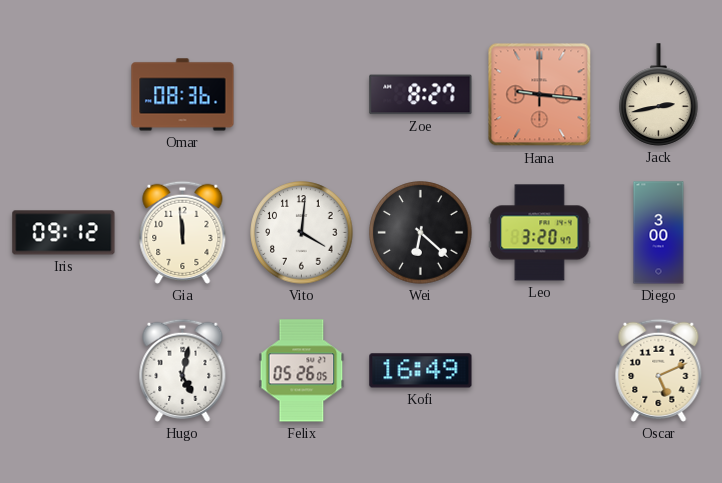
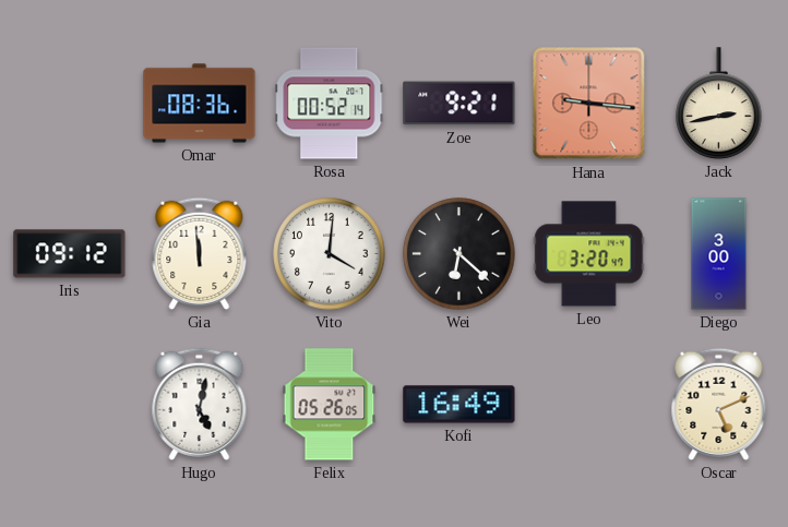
Rosa: none -> 00:52
Zoe: 8:27 -> 9:21
